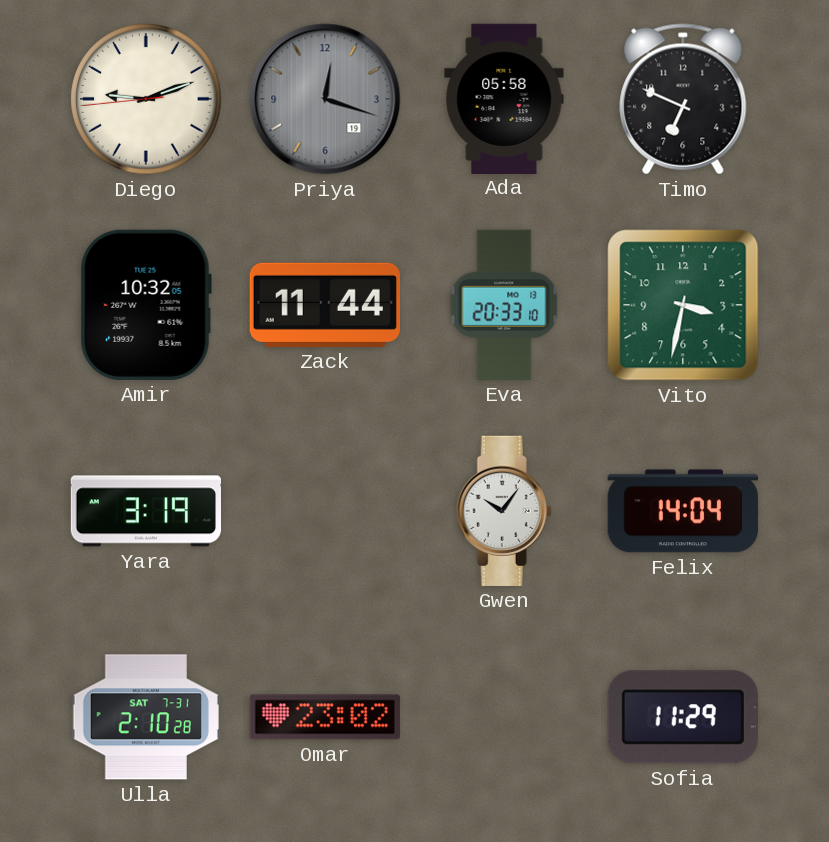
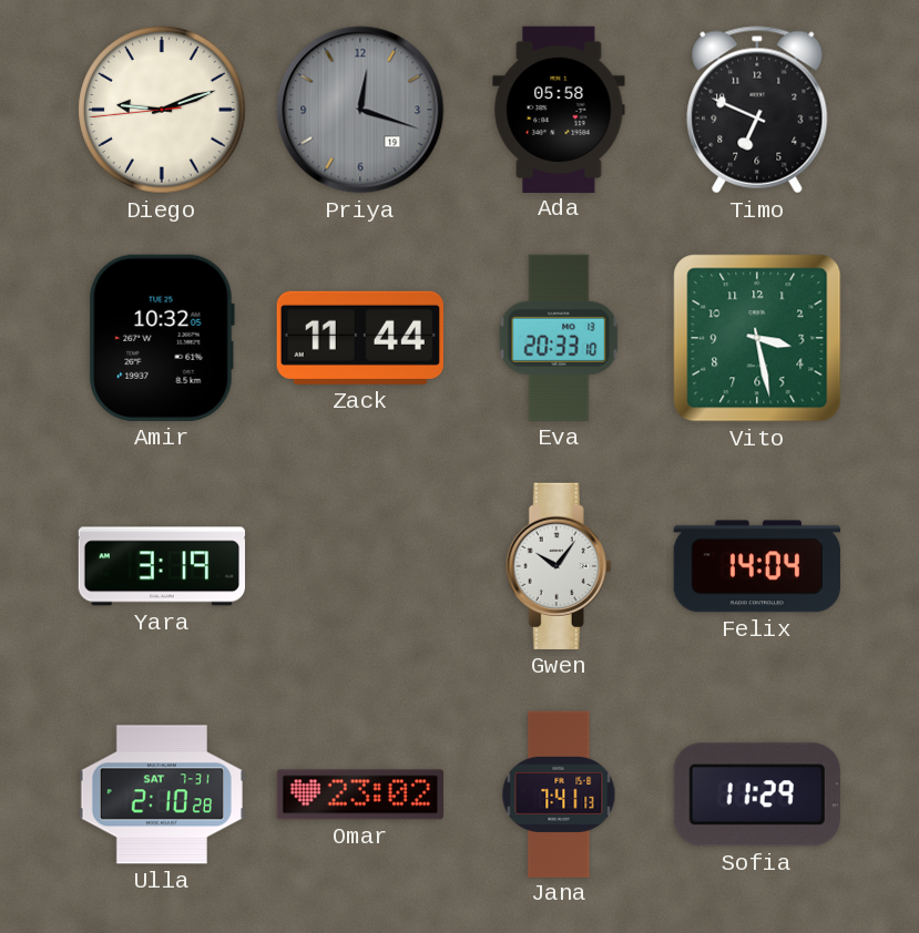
Vito: 3:32 -> 3:28
Jana: none -> 7:41
